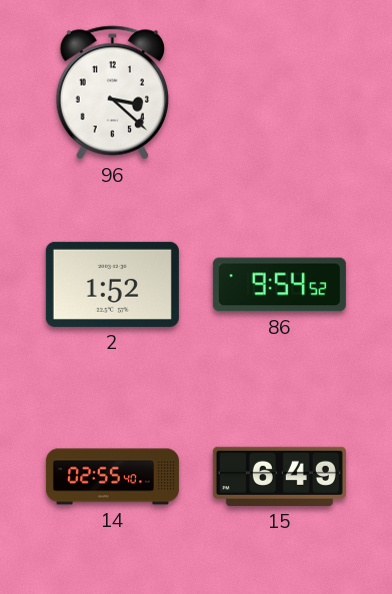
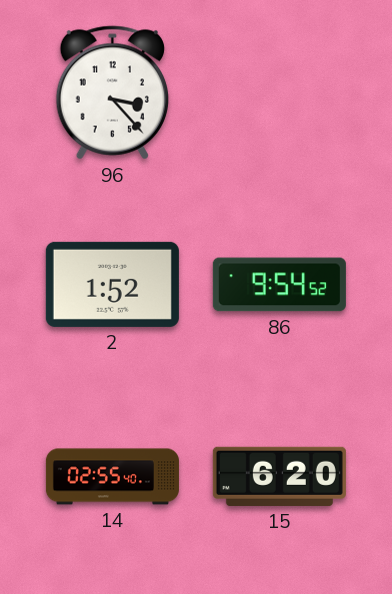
96: 3:22 -> 3:23
15: 6:49 -> 6:20
